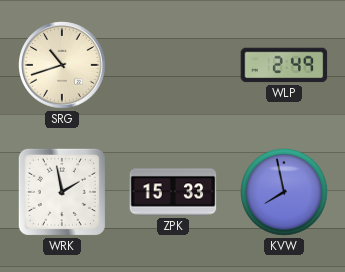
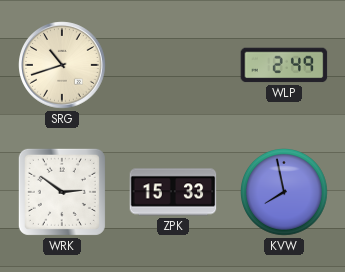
WRK: 1:58 -> 2:51
